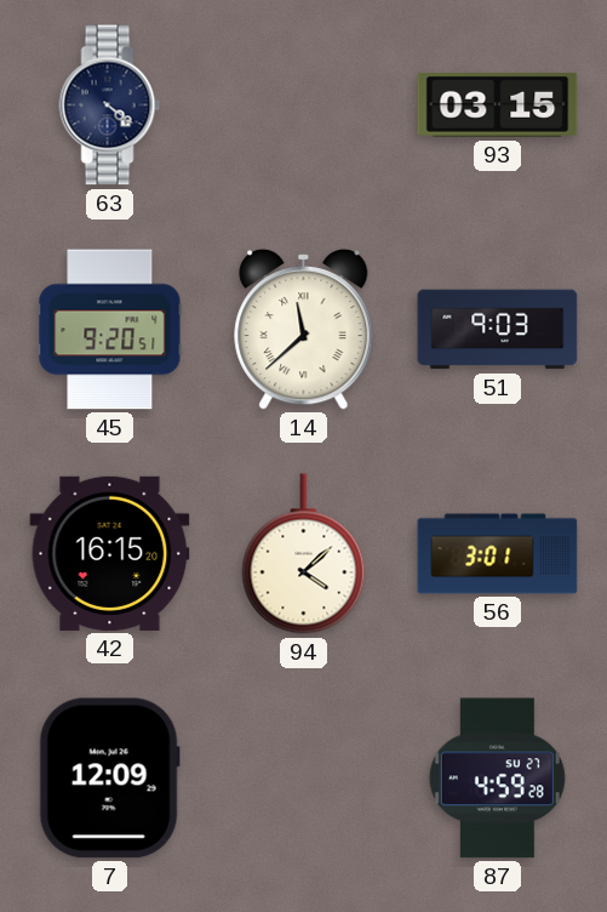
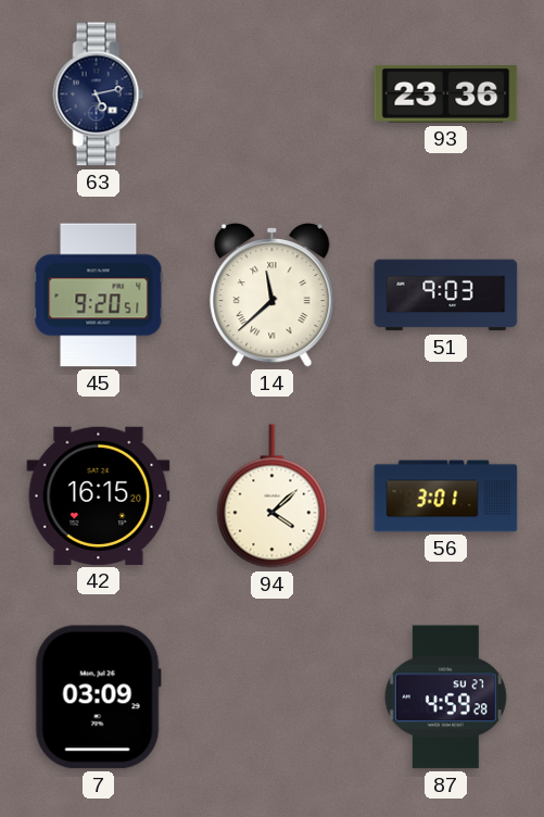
63: 4:21 -> 5:13
93: 03:15 -> 23:36
7: 12:09 -> 03:09
